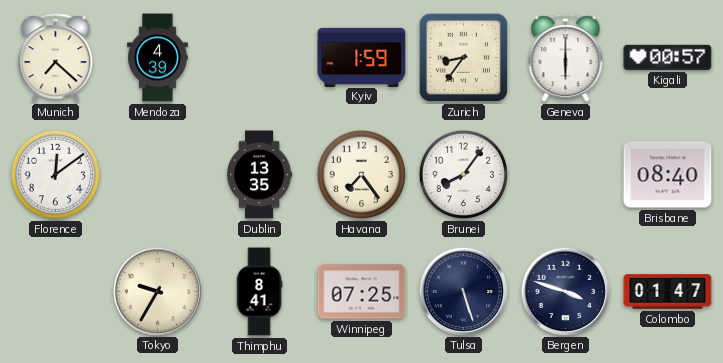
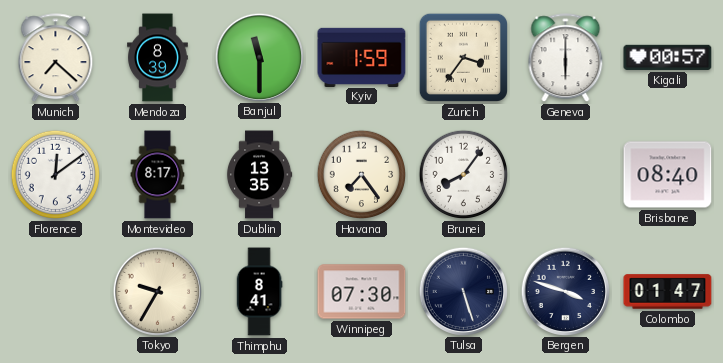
Mendoza: 4:39 -> 8:39
Banjul: none -> 11:30
Zurich: 8:36 -> 3:36
Montevideo: none -> 8:17
Winnipeg: 07:25 -> 07:30
